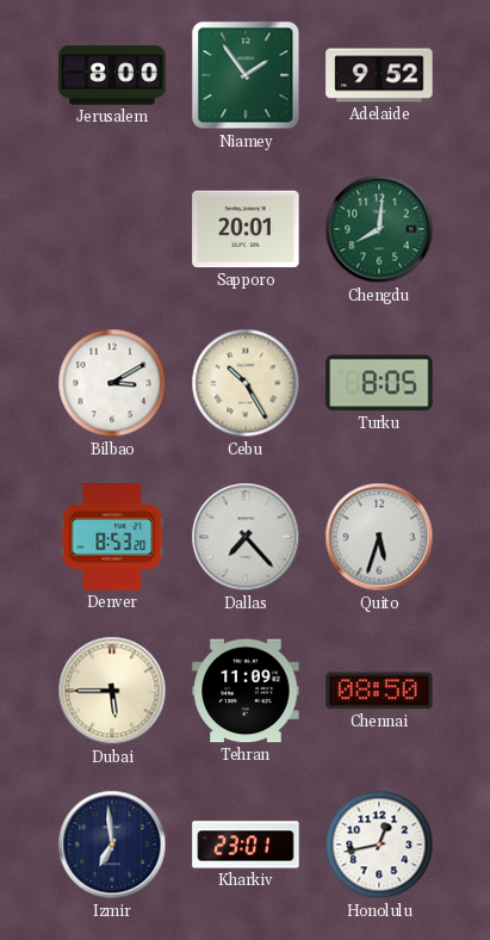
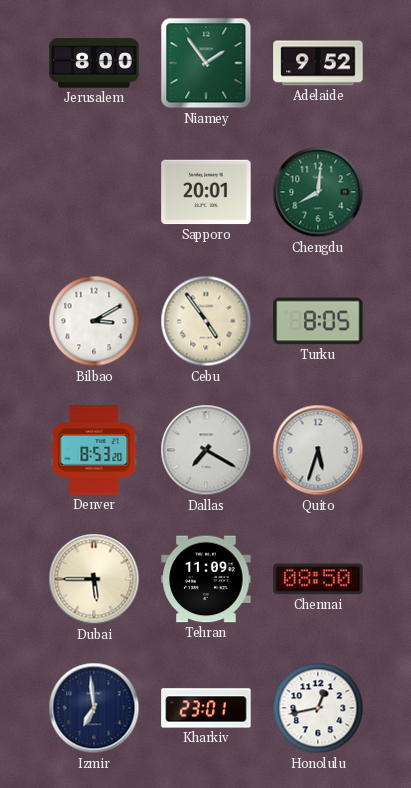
Cebu: 10:25 -> 4:54
Dallas: 7:23 -> 7:20
